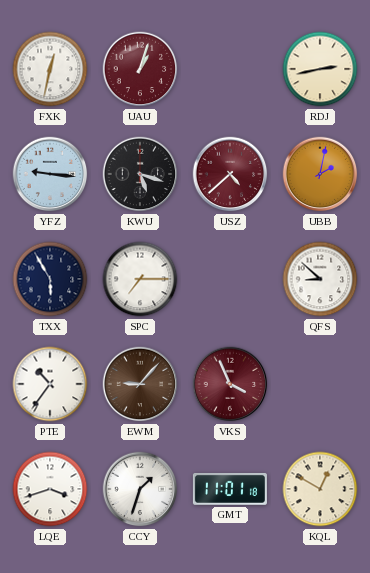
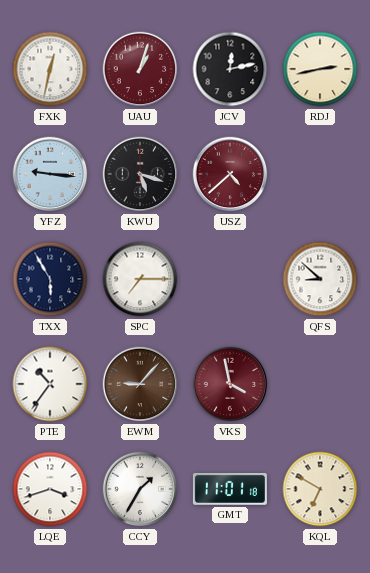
JCV: none -> 12:13
UBB: 2:02 -> none
VKS: 3:56 -> 3:58
CCY: 1:33 -> 1:35
KQL: 12:50 -> 6:50
